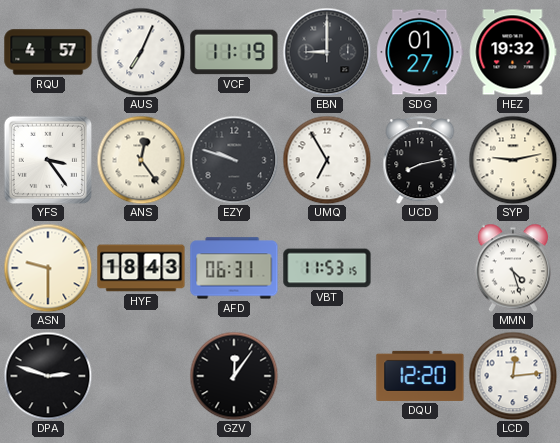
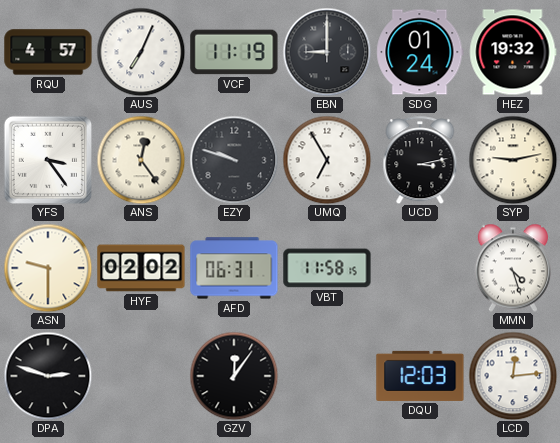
SDG: 01:27 -> 01:24
UCD: 8:13 -> 3:13
HYF: 18:43 -> 02:02
VBT: 11:53 -> 11:58
DQU: 12:20 -> 12:03
